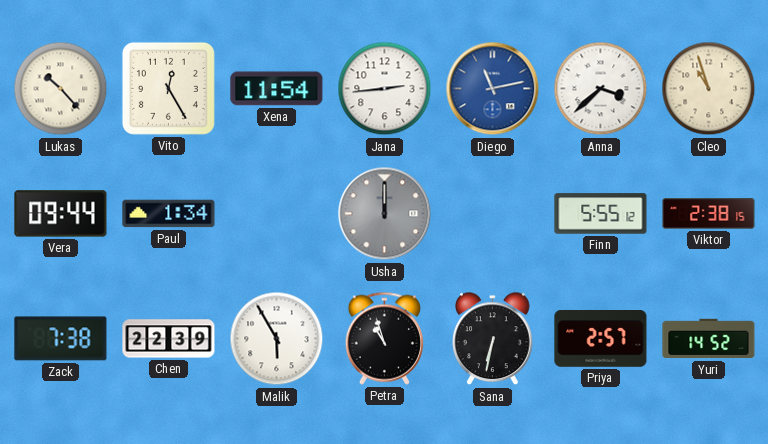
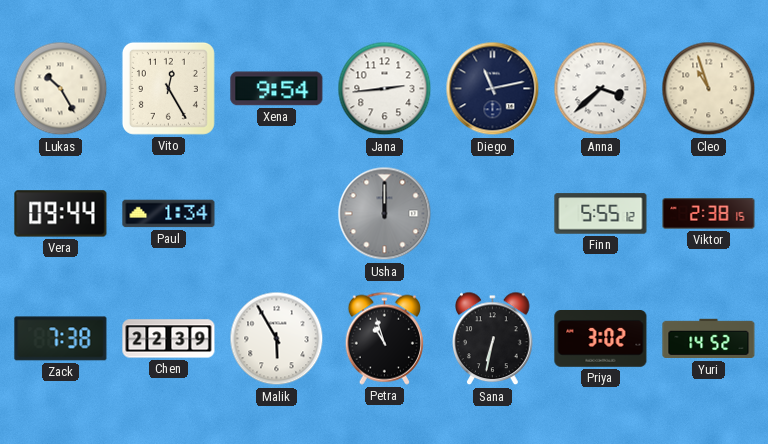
Lukas: 10:23 -> 10:25
Xena: 11:54 -> 9:54
Diego dial: blue -> navy
Priya: 2:57 -> 3:02
